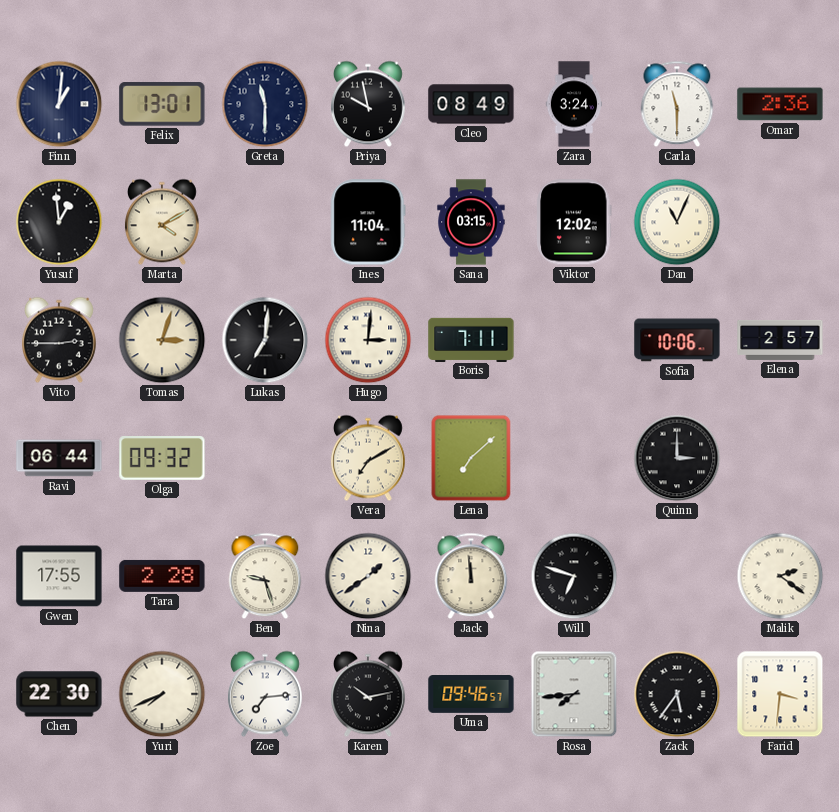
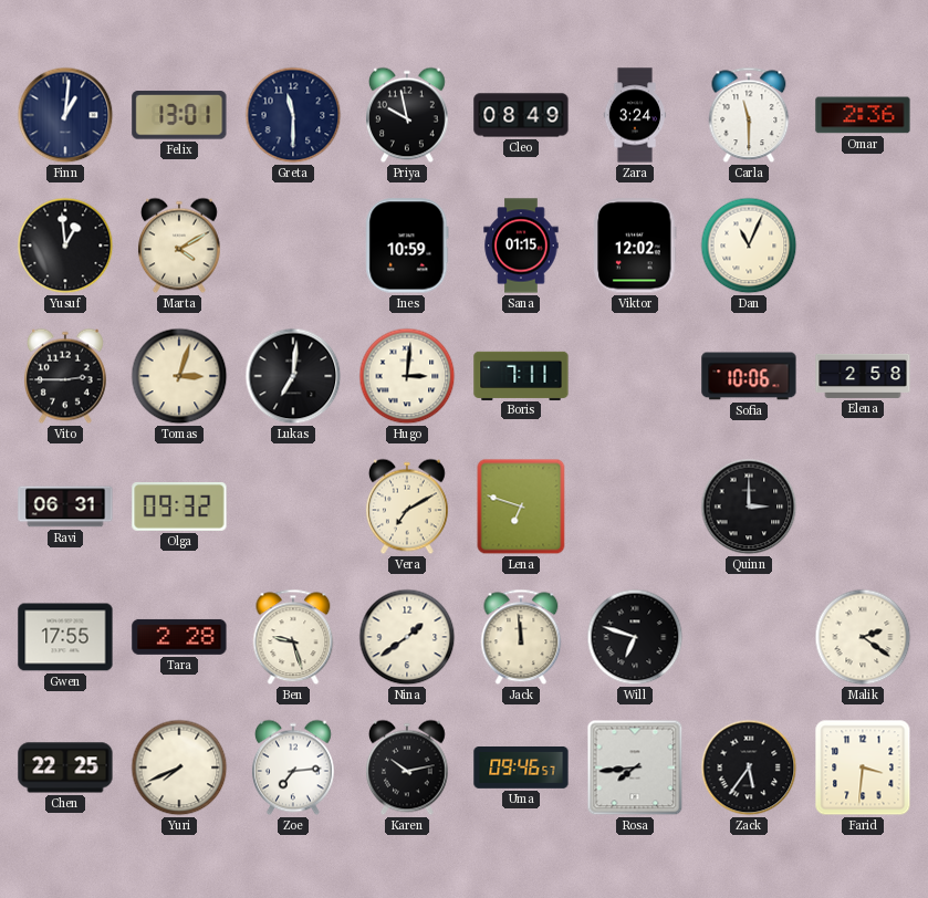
Ines: 11:04 -> 10:59
Sana: 03:15 -> 01:15
Elena: 2:57 -> 2:58
Ravi: 06:44 -> 06:31
Lena: 7:08 -> 6:48
Chen: 22:30 -> 22:25
